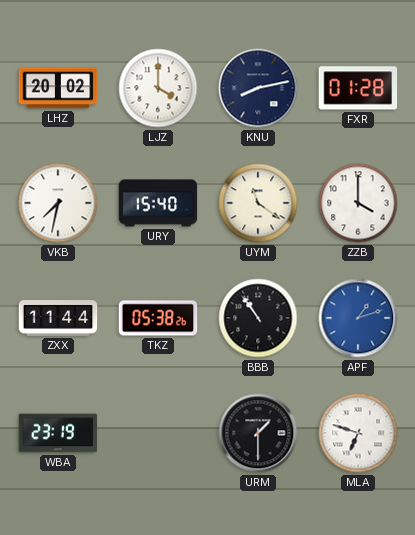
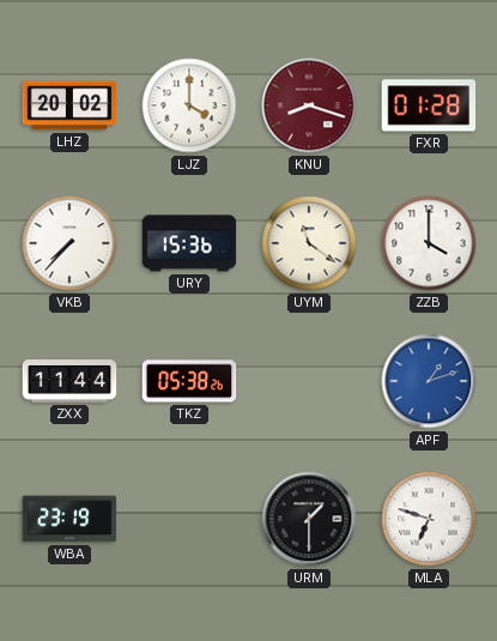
KNU: 8:13 -> 8:18
KNU dial: navy -> burgundy
VKB: 7:32 -> 7:37
URY: 15:40 -> 15:36
BBB: 10:54 -> none
